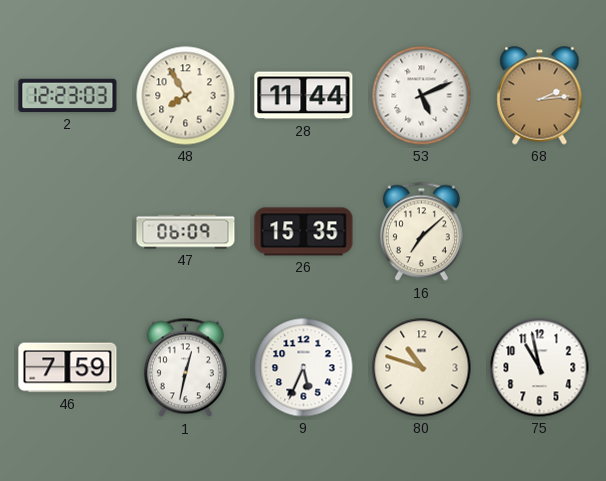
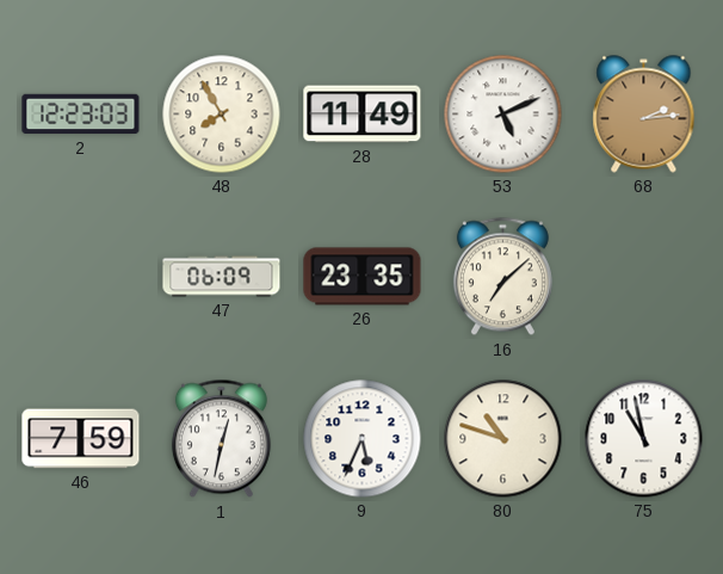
28: 11:44 -> 11:49
26: 15:35 -> 23:35
